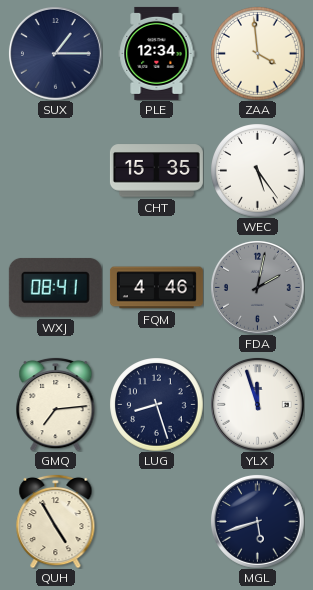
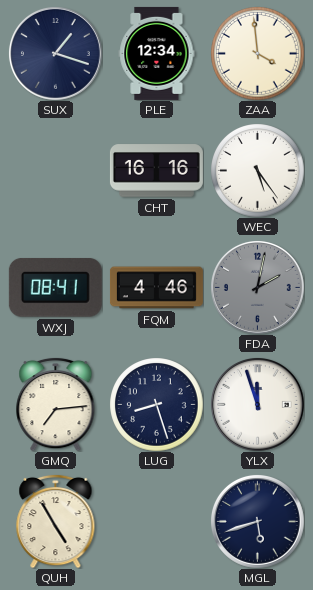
SUX: 1:15 -> 1:18
CHT: 15:35 -> 16:16
